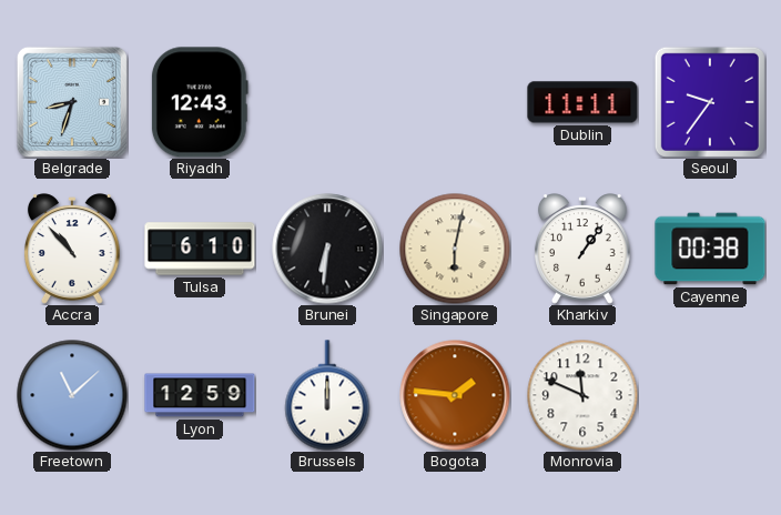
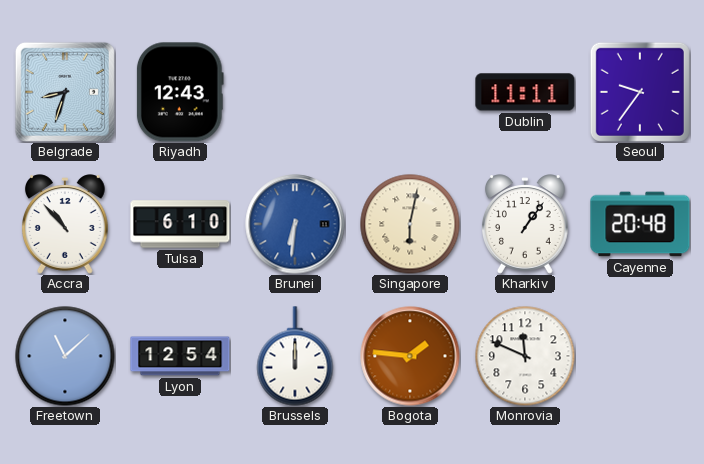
Brunei dial: black -> blue
Cayenne: 00:38 -> 20:48
Lyon: 12:59 -> 12:54
